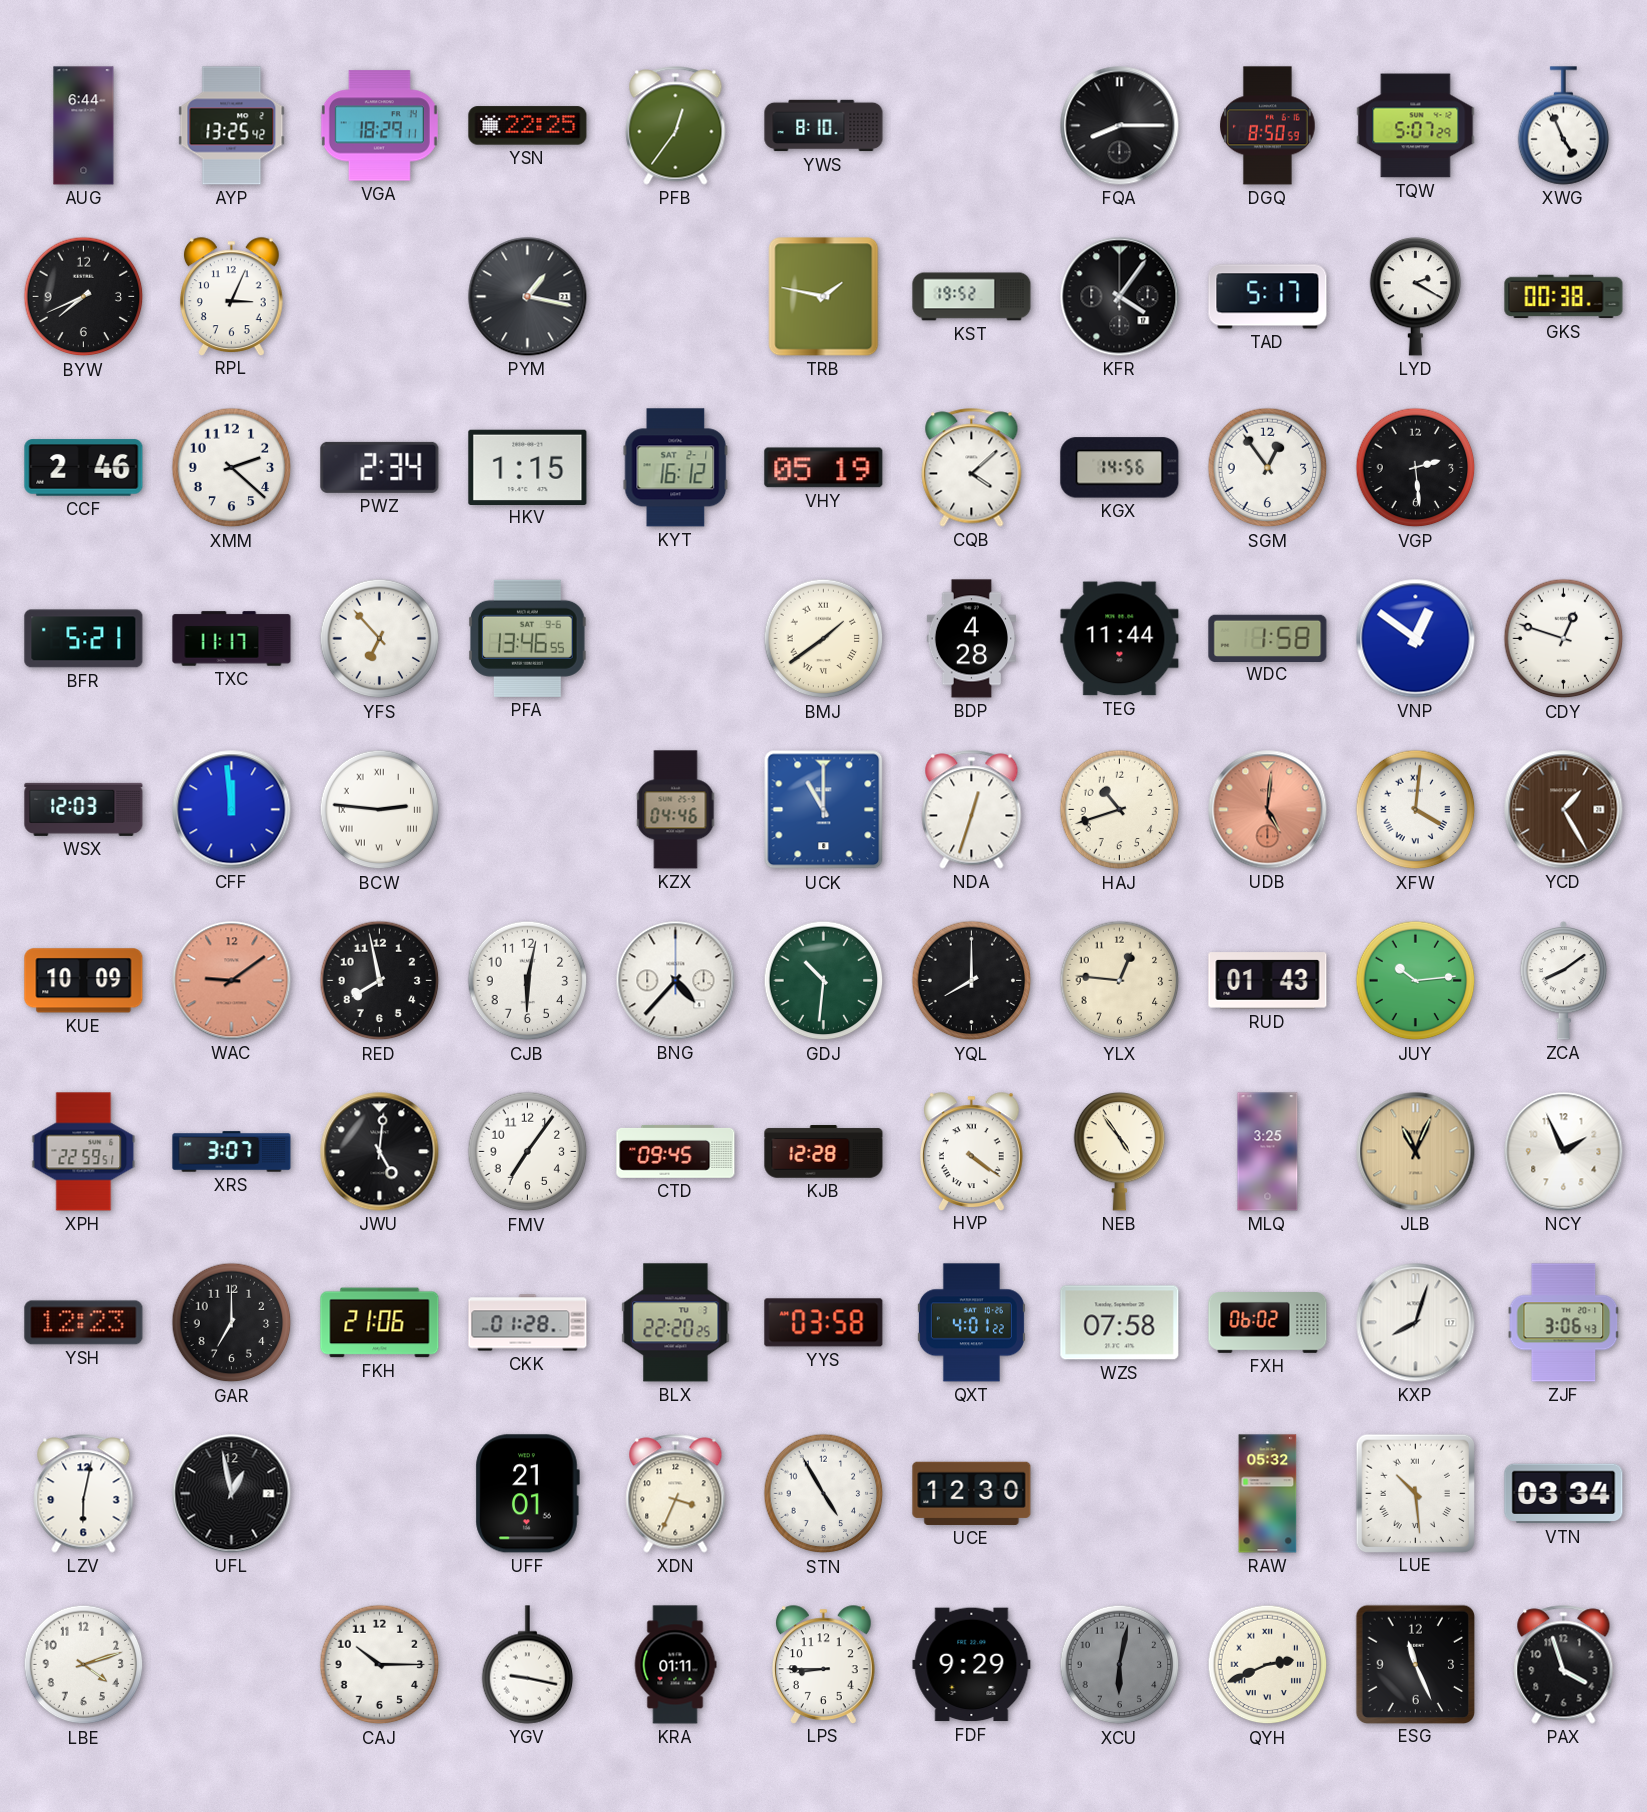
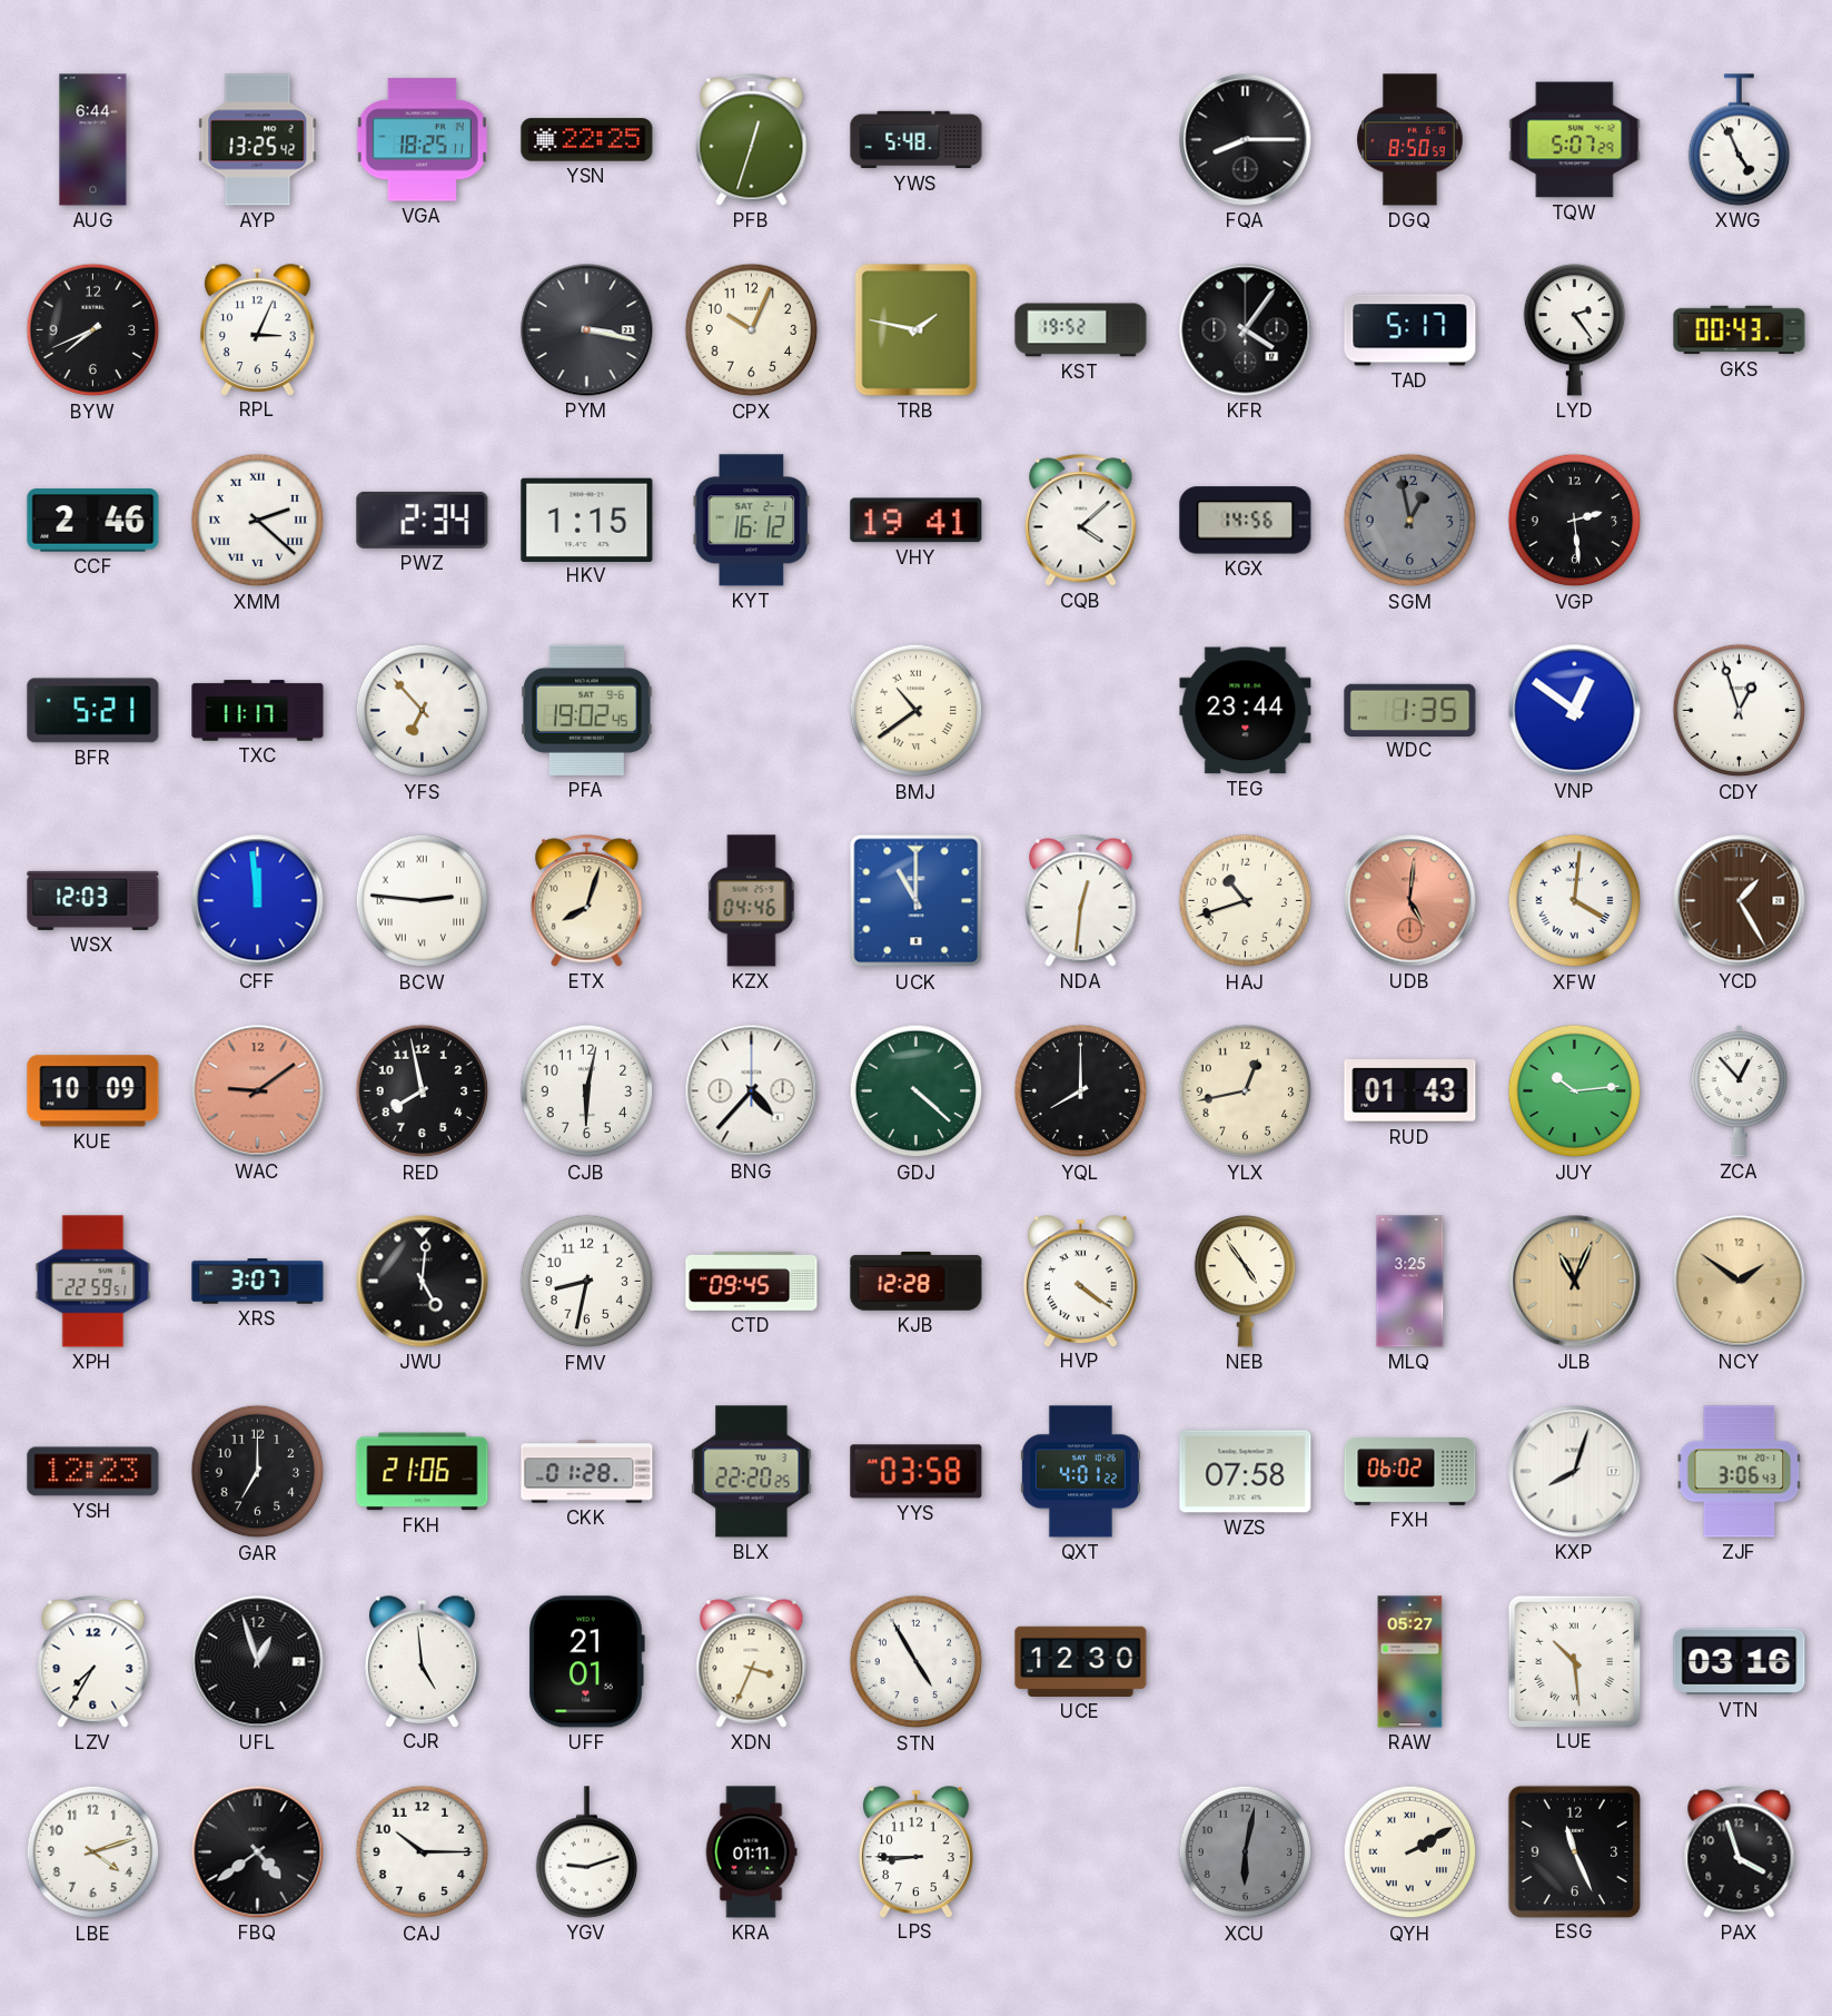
VGA: 18:29 -> 18:25
PFB: 12:36 -> 12:33
YWS: 8:10 -> 5:48
PYM: 1:17 -> 3:17
CPX: none -> 10:04
LYD: 2:20 -> 2:24
GKS: 00:38 -> 00:43
XMM numerals: Arabic -> Roman
VHY: 05:19 -> 19:41
SGM: 12:54 -> 12:58
SGM dial: white -> grey
PFA: 13:46 -> 19:02
BMJ: 1:39 -> 10:39
BDP: 4:28 -> none
TEG: 11:44 -> 23:44
WDC: 1:58 -> 1:35
CDY: 12:48 -> 12:57
ETX: none -> 8:03
NDA: 12:33 -> 12:31
GDJ: 10:31 -> 4:22
YLX: 12:46 -> 12:43
ZCA: 8:09 -> 12:53
FMV: 7:06 -> 8:32
NCY: 1:56 -> 1:51
NCY dial: white -> champagne
LZV: 6:02 -> 7:35
UFL: 12:58 -> 12:57
CJR: none -> 4:59
RAW: 05:32 -> 05:27
VTN: 03:34 -> 03:16
FBQ: none -> 4:39
YGV: 9:17 -> 9:12
FDF: 9:29 -> none
QYH: 2:41 -> 2:10
